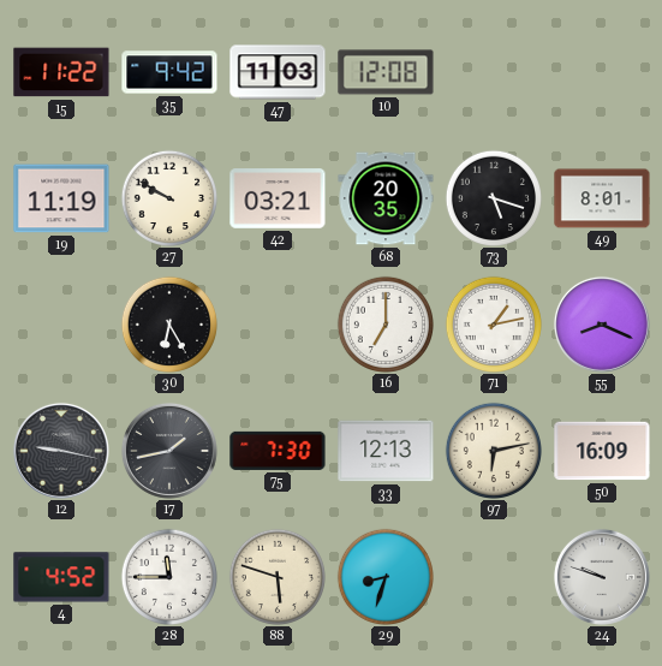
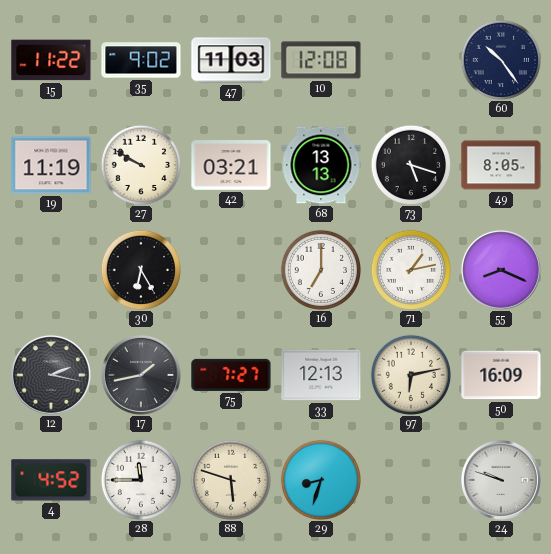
35: 9:42 -> 9:02
60: none -> 10:24
68: 20:35 -> 13:13
49: 8:01 -> 8:05
12: 9:17 -> 2:17
75: 7:30 -> 7:27
